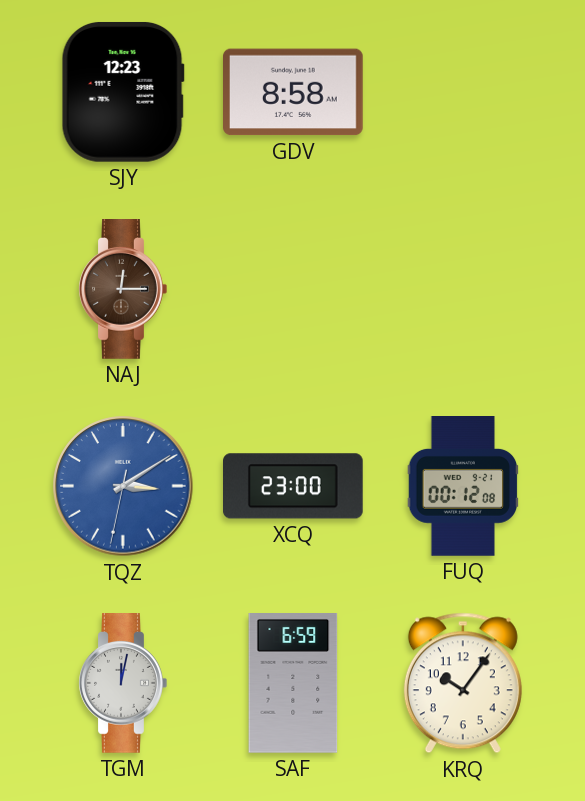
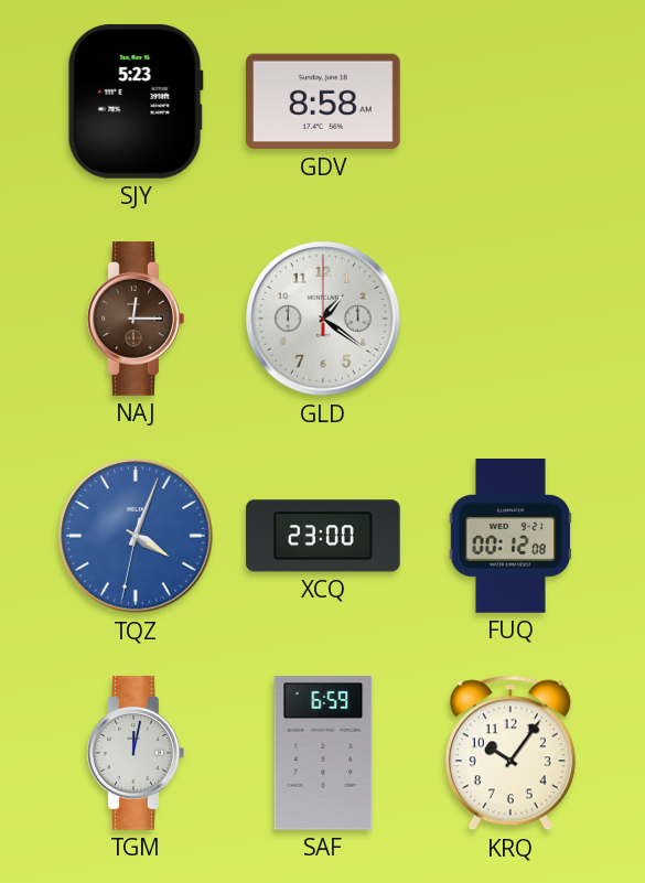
SJY: 12:23 -> 5:23
GLD: none -> 1:21
TQZ: 3:09 -> 4:03
